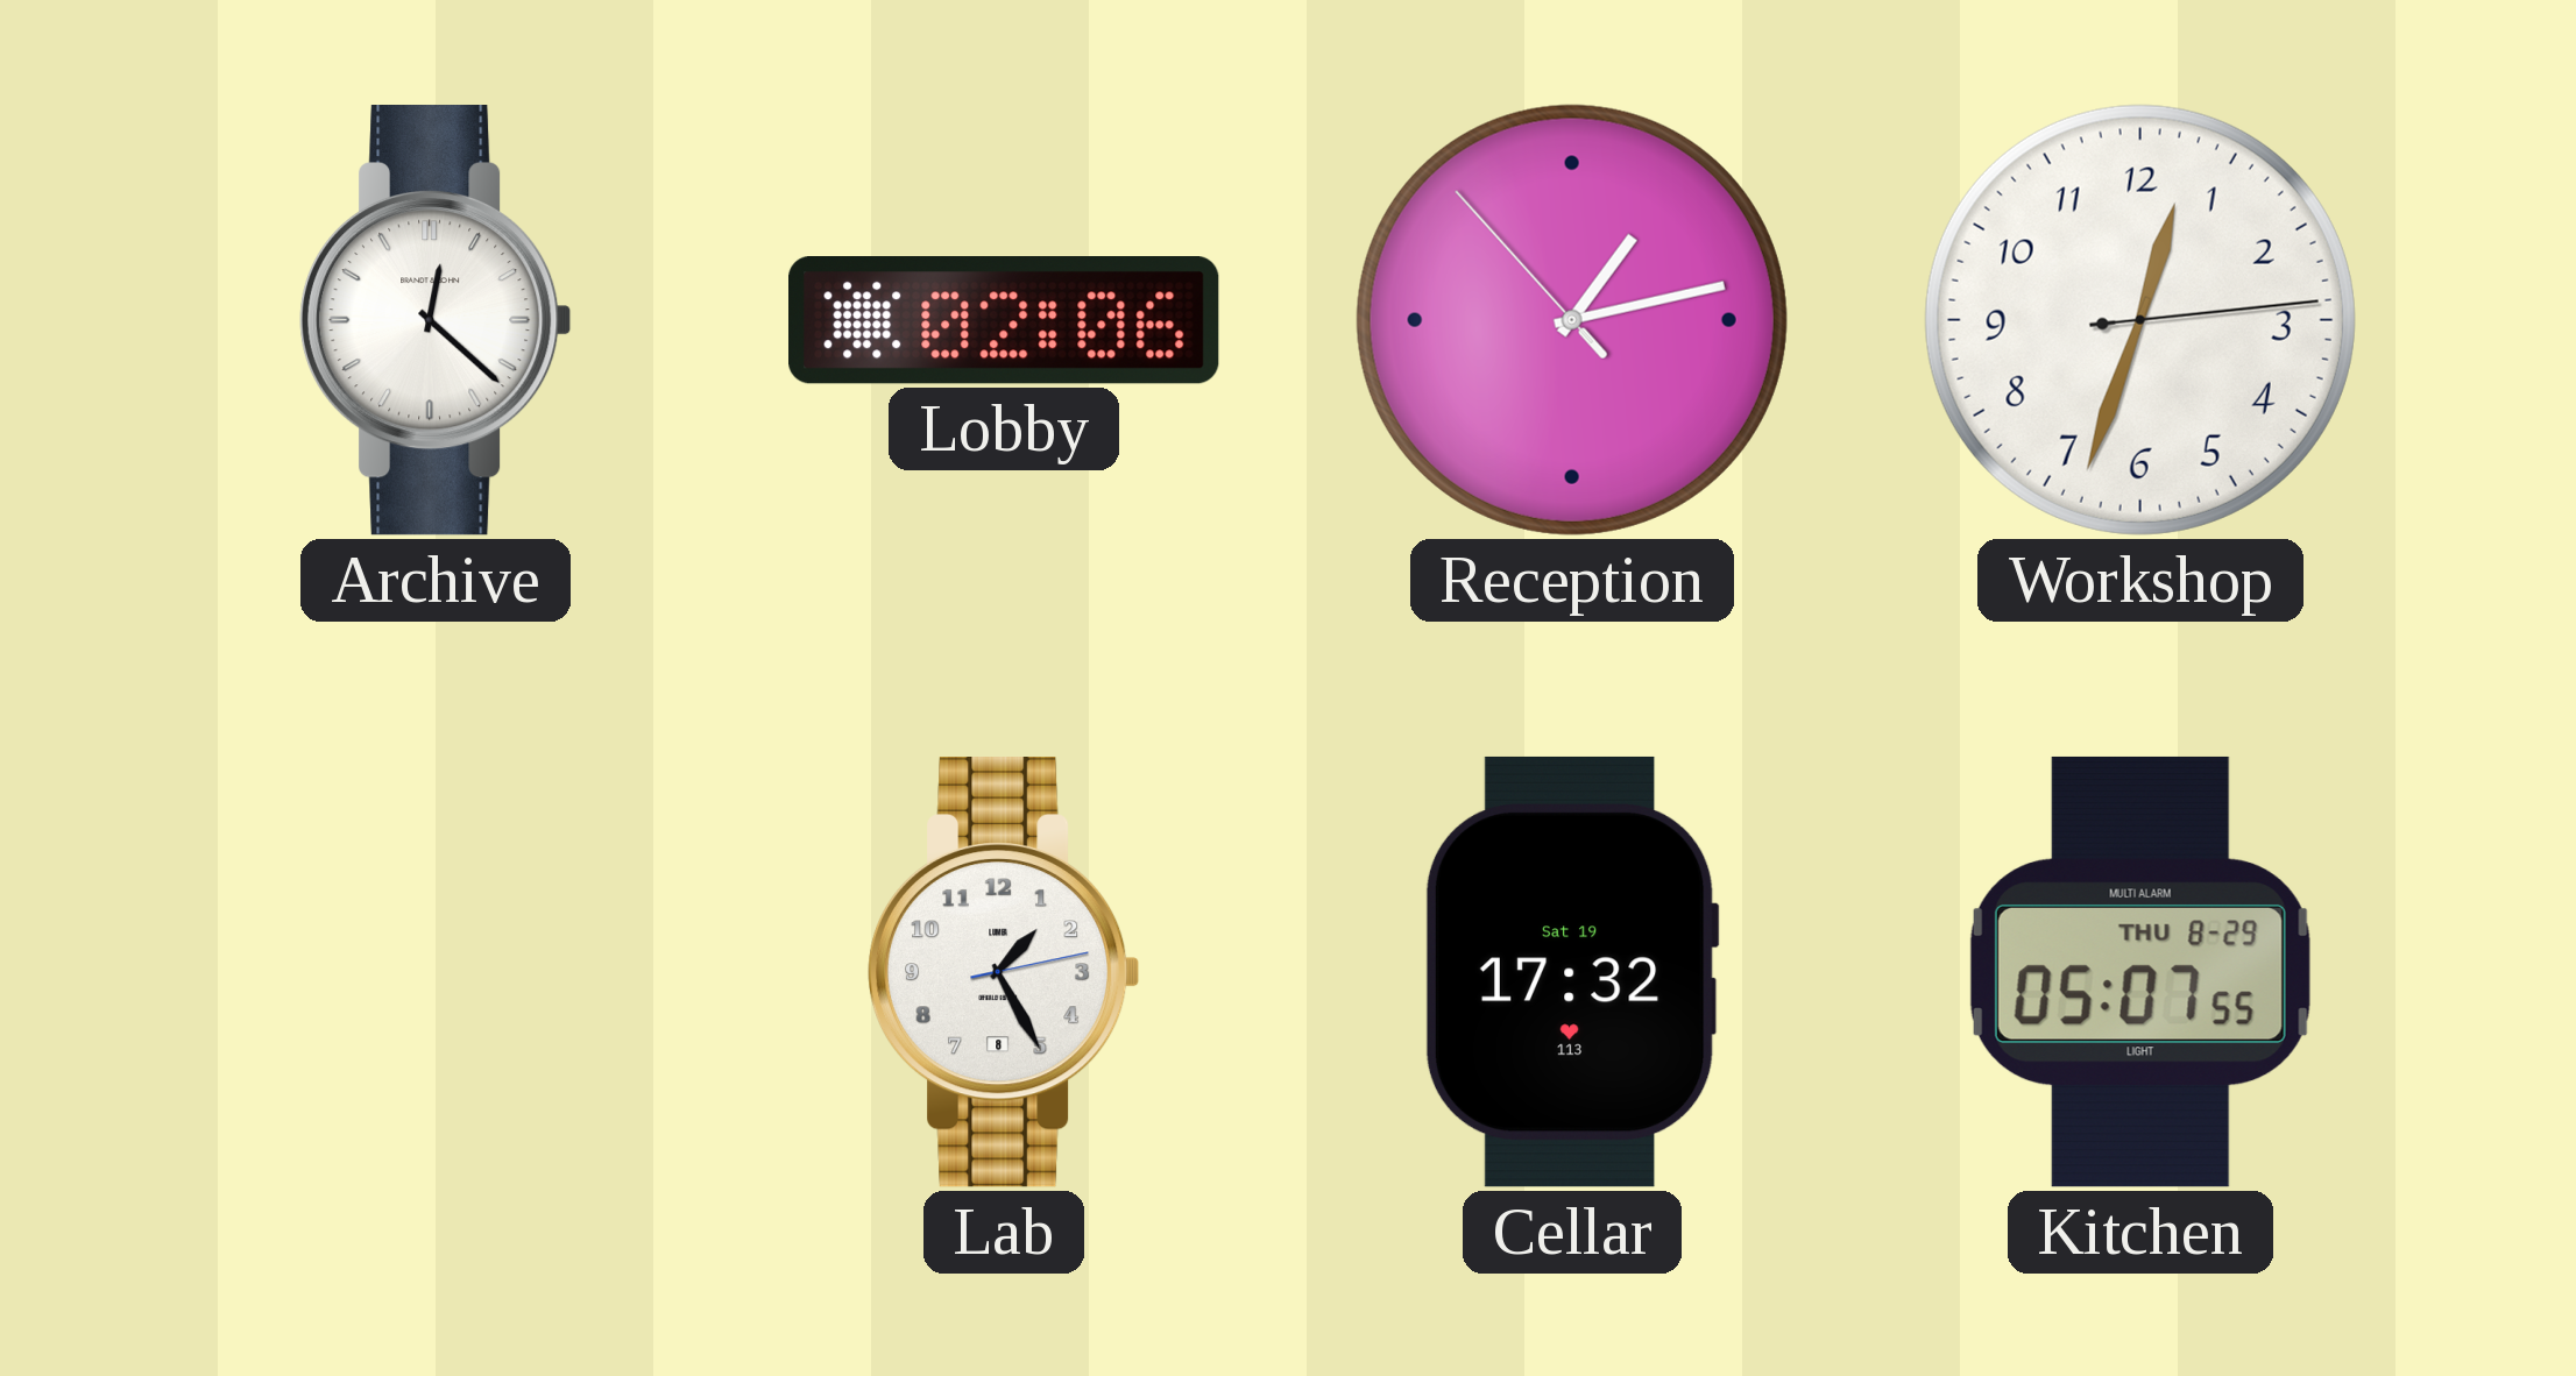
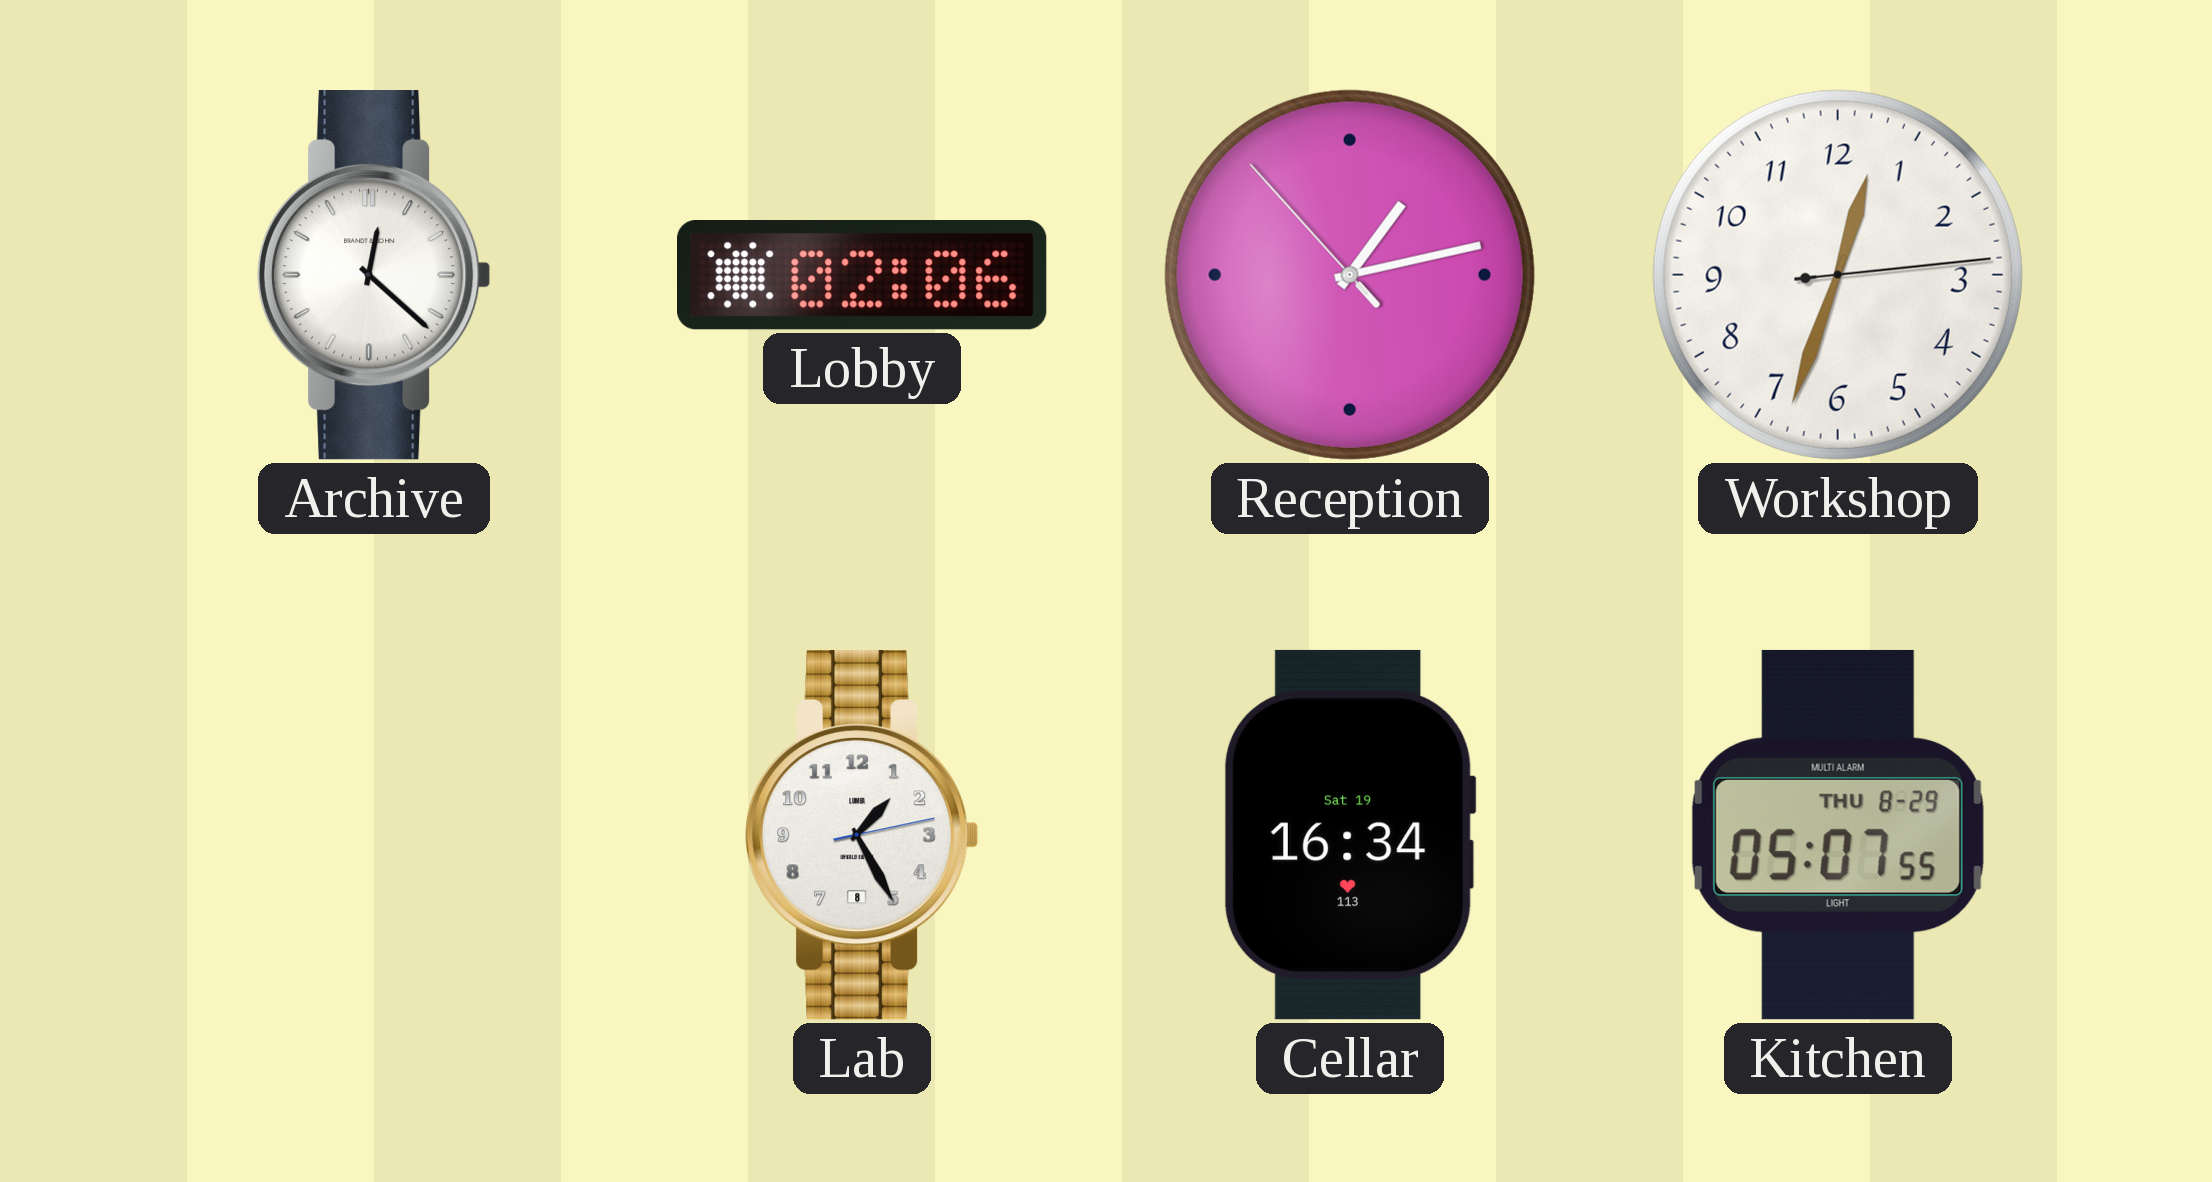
Cellar: 17:32 -> 16:34
